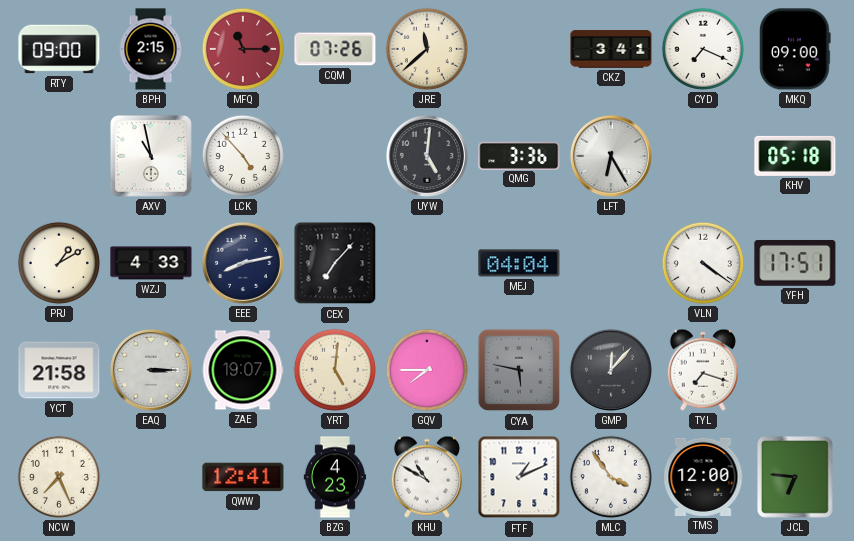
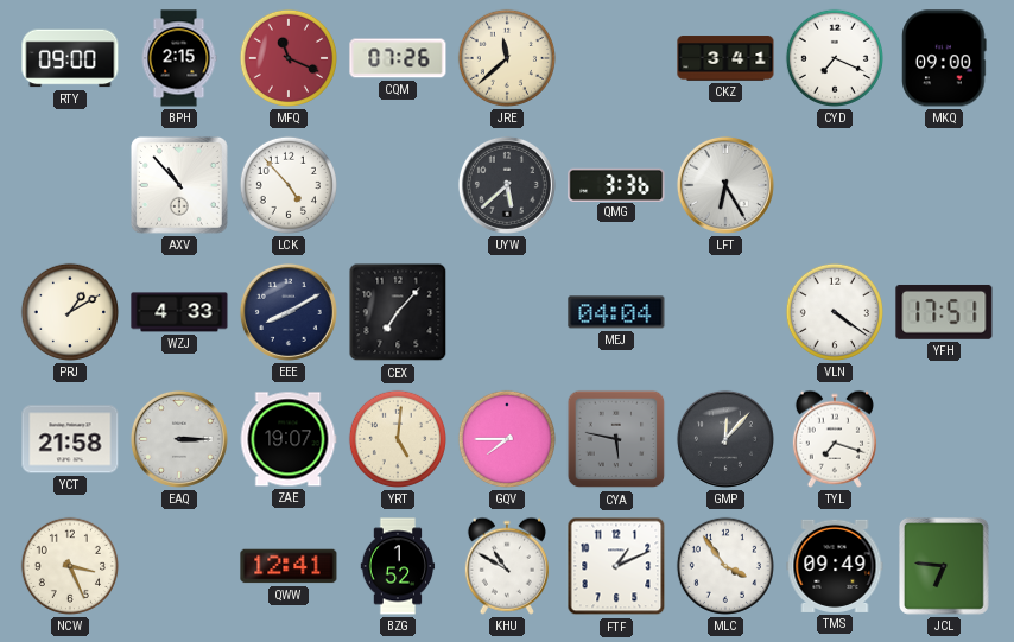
MFQ: 11:15 -> 11:19
AXV: 10:58 -> 10:53
UYW: 5:01 -> 5:38
KHV: 05:18 -> none
EEE: 8:13 -> 8:10
NCW: 7:26 -> 3:26
BZG: 4:23 -> 1:52
TMS: 12:00 -> 09:49
